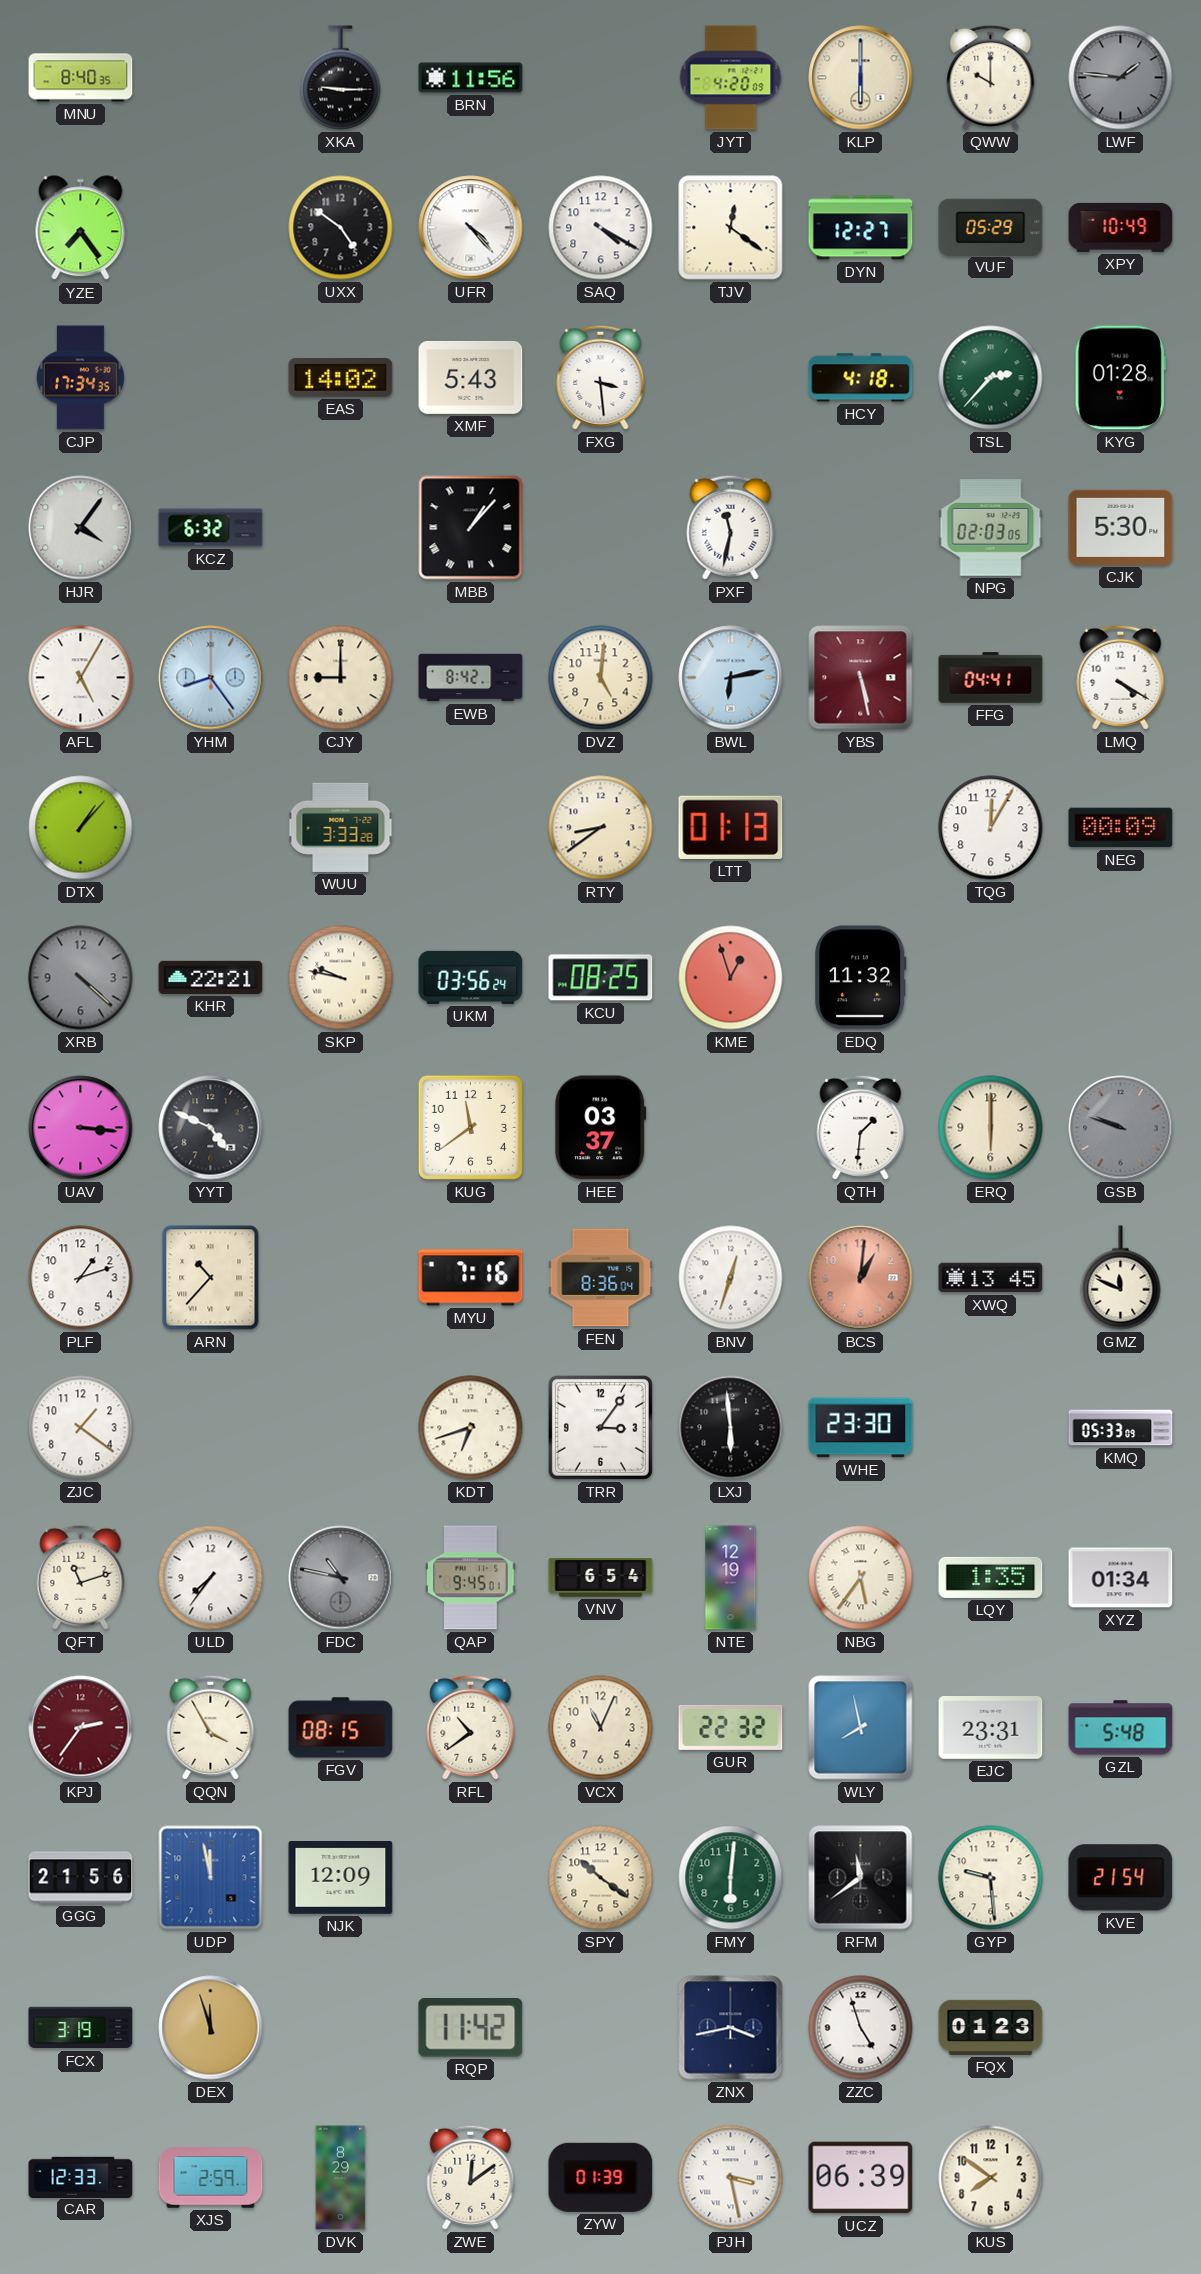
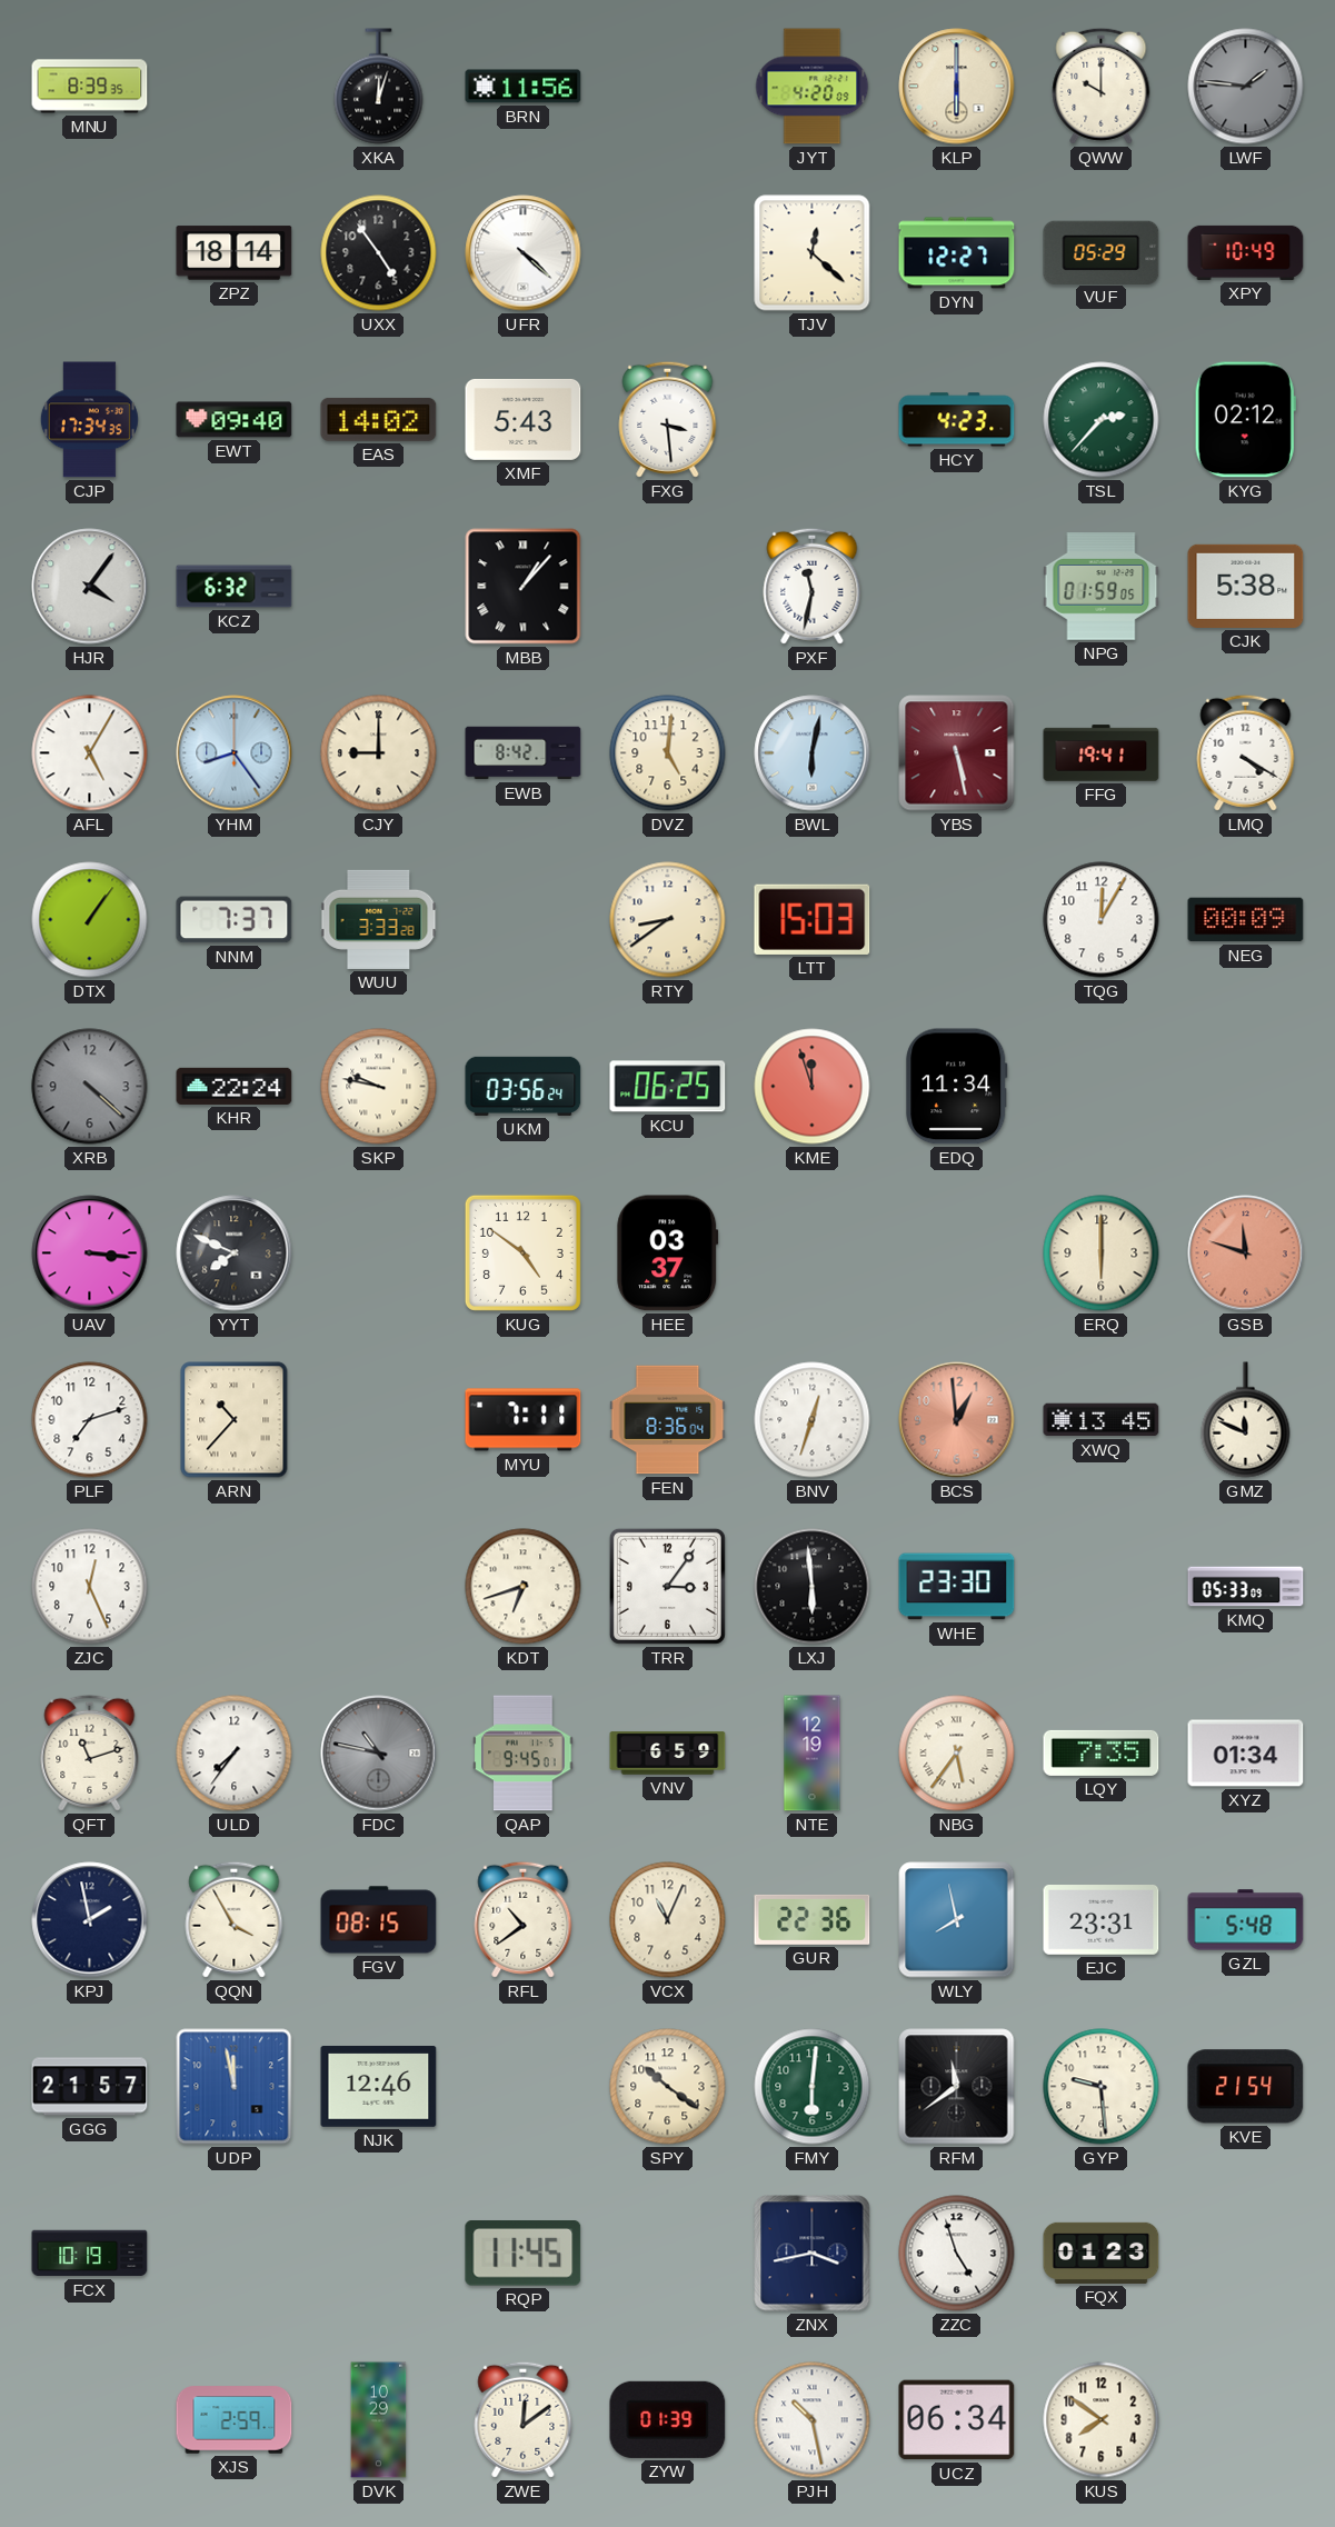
MNU: 8:40 -> 8:39
XKA: 9:15 -> 12:03
YZE: 7:24 -> none
ZPZ: none -> 18:14
UXX: 4:51 -> 4:54
UFR: 4:23 -> 4:22
SAQ: 4:20 -> none
TJV: 12:21 -> 12:22
EWT: none -> 09:40
HCY: 4:18 -> 4:23
KYG: 01:28 -> 02:12
NPG: 02:03 -> 01:59
CJK: 5:30 -> 5:38
BWL: 6:13 -> 6:02
FFG: 04:41 -> 19:41
DTX: 1:07 -> 1:06
NNM: none -> 7:37
LTT: 01:13 -> 15:03
KHR: 22:21 -> 22:24
KCU: 08:25 -> 06:25
KME: 12:57 -> 11:57
EDQ: 11:32 -> 11:34
YYT: 4:49 -> 7:49
KUG: 11:39 -> 4:51
QTH: 1:31 -> none
GSB: 9:48 -> 11:48
GSB dial: grey -> salmon
PLF: 1:12 -> 7:12
MYU: 7:16 -> 7:11
BCS: 1:01 -> 12:59
ZJC: 1:21 -> 12:26
VNV: 6:54 -> 6:59
LQY: 1:35 -> 7:35
KPJ: 2:36 -> 1:58
KPJ dial: burgundy -> navy
GUR: 22:32 -> 22:36
GGG: 21:56 -> 21:57
NJK: 12:09 -> 12:46
FCX: 3:19 -> 10:19
DEX: 11:57 -> none
RQP: 11:42 -> 11:45
CAR: 12:33 -> none
DVK: 8:29 -> 10:29
PJH: 3:28 -> 10:28
UCZ: 06:39 -> 06:34
